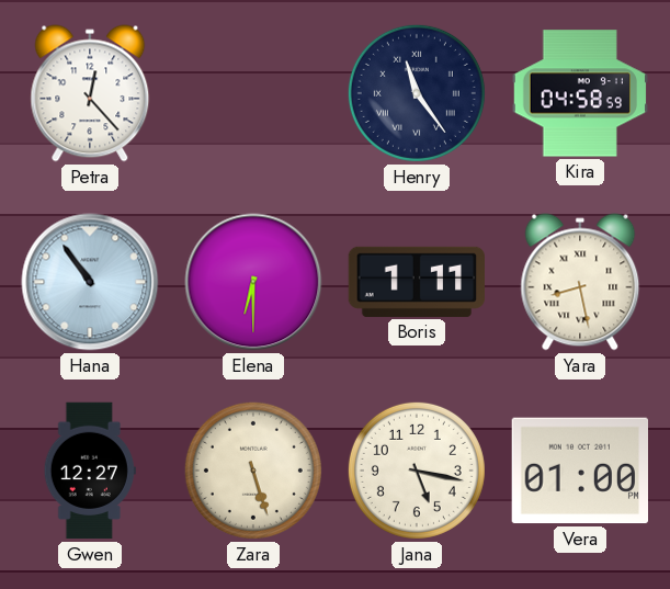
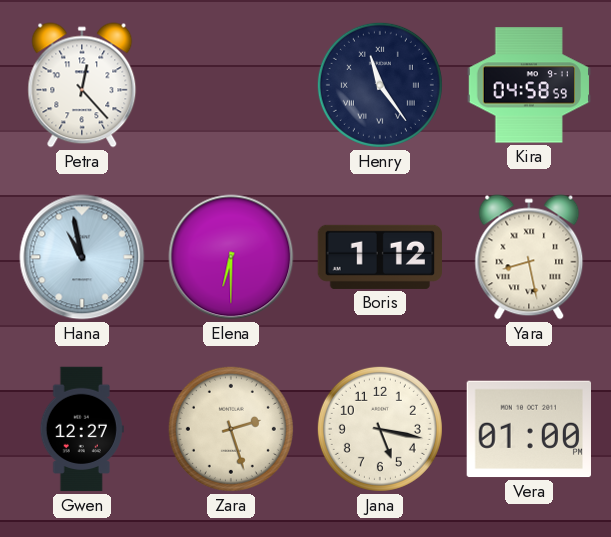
Hana: 10:54 -> 10:58
Boris: 1:11 -> 1:12
Zara: 5:27 -> 2:27
